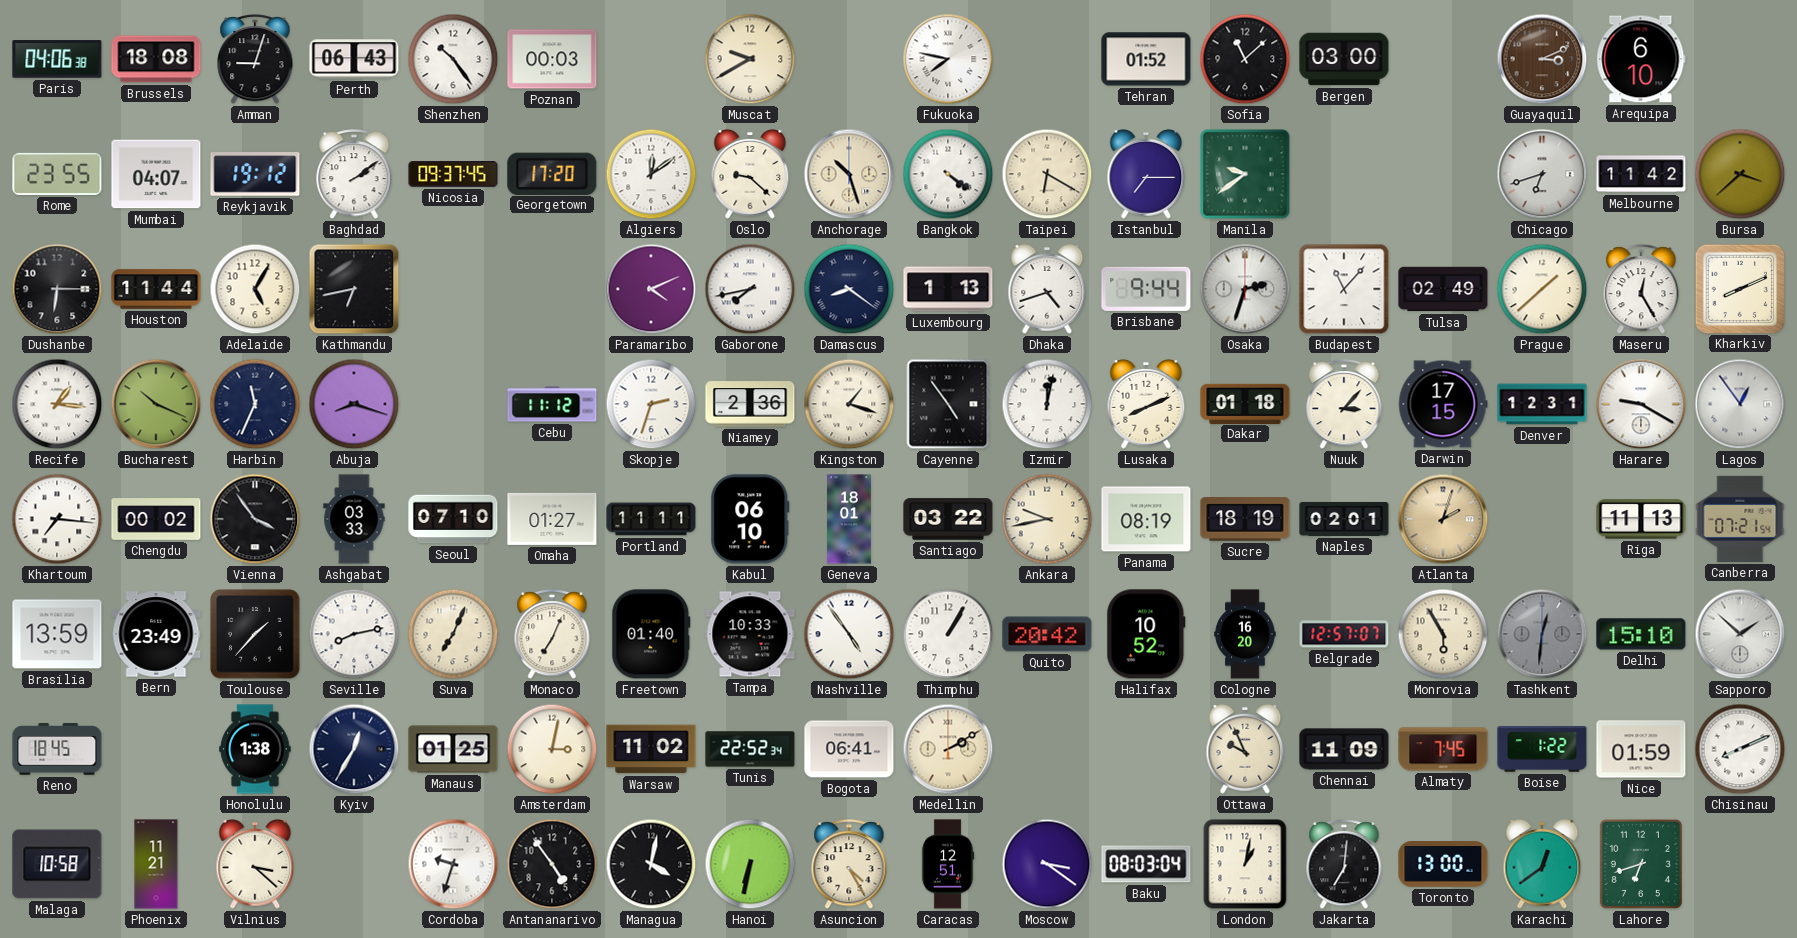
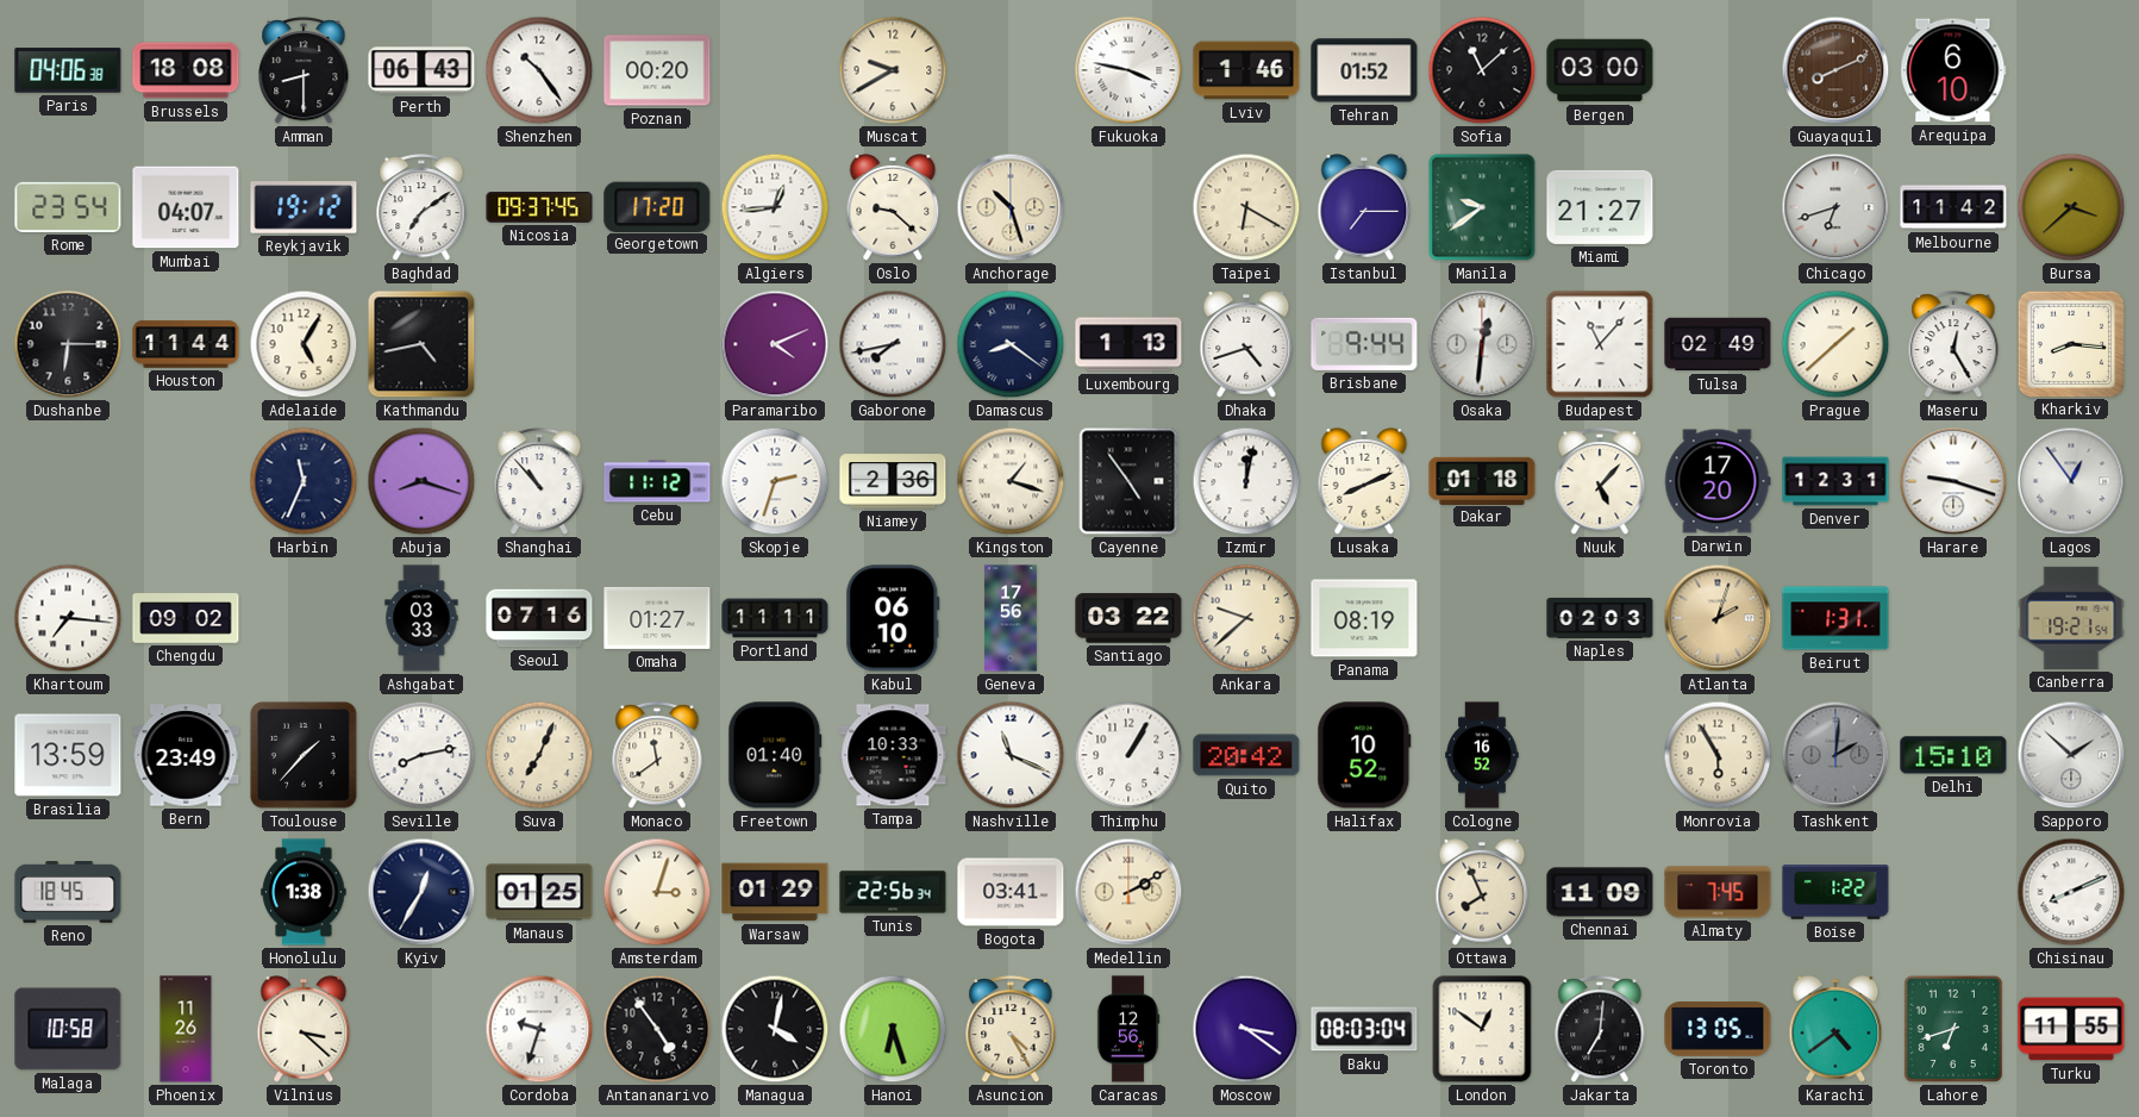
Amman: 9:03 -> 8:30
Poznan: 00:03 -> 00:20
Fukuoka: 7:47 -> 3:47
Lviv: none -> 1:46
Guayaquil: 3:11 -> 8:11
Rome: 23:55 -> 23:54
Baghdad: 2:09 -> 7:09
Algiers: 12:09 -> 12:44
Bangkok: 4:21 -> none
Miami: none -> 21:27
Kathmandu: 6:43 -> 4:43
Osaka: 2:33 -> 12:31
Kharkiv: 8:11 -> 8:16
Recife: 1:16 -> none
Bucharest: 10:19 -> none
Shanghai: none -> 10:53
Nuuk: 3:07 -> 5:07
Darwin: 17:15 -> 17:20
Harare: 9:20 -> 9:18
Chengdu: 00:02 -> 09:02
Vienna: 3:54 -> none
Seoul: 07:10 -> 07:16
Geneva: 18:01 -> 17:56
Ankara: 9:43 -> 9:38
Sucre: 18:19 -> none
Naples: 02:01 -> 02:03
Beirut: none -> 1:31
Riga: 11:13 -> none
Canberra: 07:21 -> 19:21
Monaco: 7:04 -> 11:39
Nashville: 4:54 -> 11:19
Cologne: 16:20 -> 16:52
Belgrade: 12:57 -> none
Tashkent: 12:31 -> 2:01
Amsterdam: 3:02 -> 3:03
Warsaw: 11:02 -> 01:29
Tunis: 22:52 -> 22:56
Bogota: 06:41 -> 03:41
Ottawa: 9:56 -> 7:56
Nice: 01:59 -> none
Phoenix: 11:21 -> 11:26
Hanoi: 6:32 -> 6:27
Caracas: 12:51 -> 12:56
London: 1:02 -> 12:51
Toronto: 13:00 -> 13:05
Karachi: 12:39 -> 4:39
Turku: none -> 11:55
